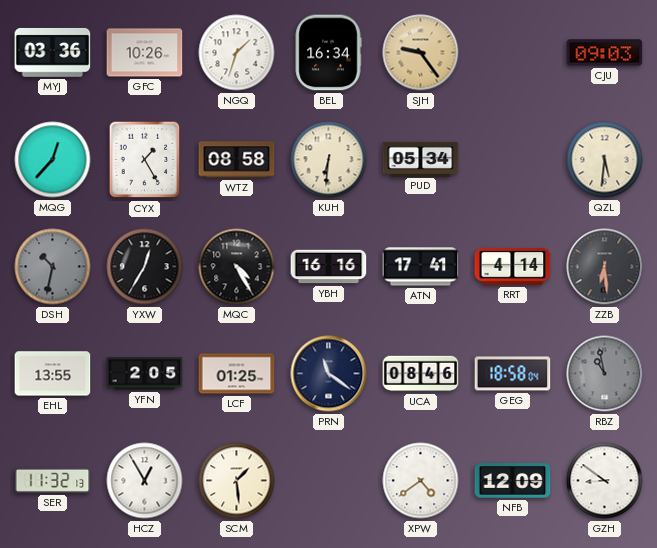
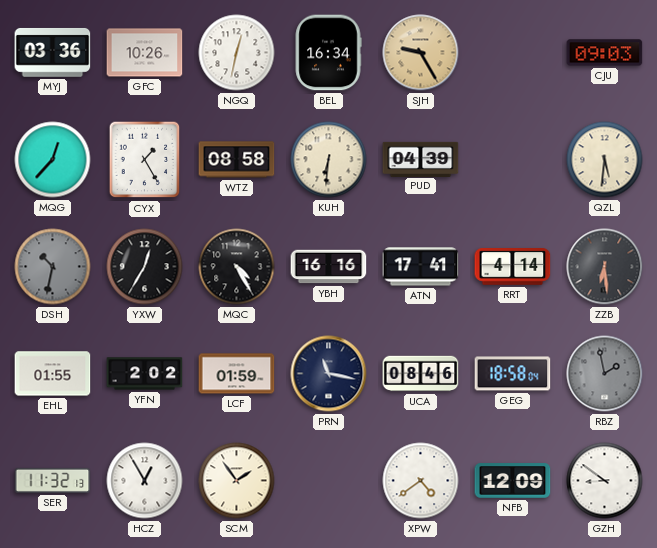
NGQ: 1:33 -> 12:32
SJH: 9:24 -> 9:25
PUD: 05:34 -> 04:39
EHL: 13:55 -> 01:55
YFN: 2:05 -> 2:02
LCF: 01:25 -> 01:59
PRN: 11:21 -> 11:17
RBZ: 10:58 -> 1:58
SCM: 1:29 -> 1:54
